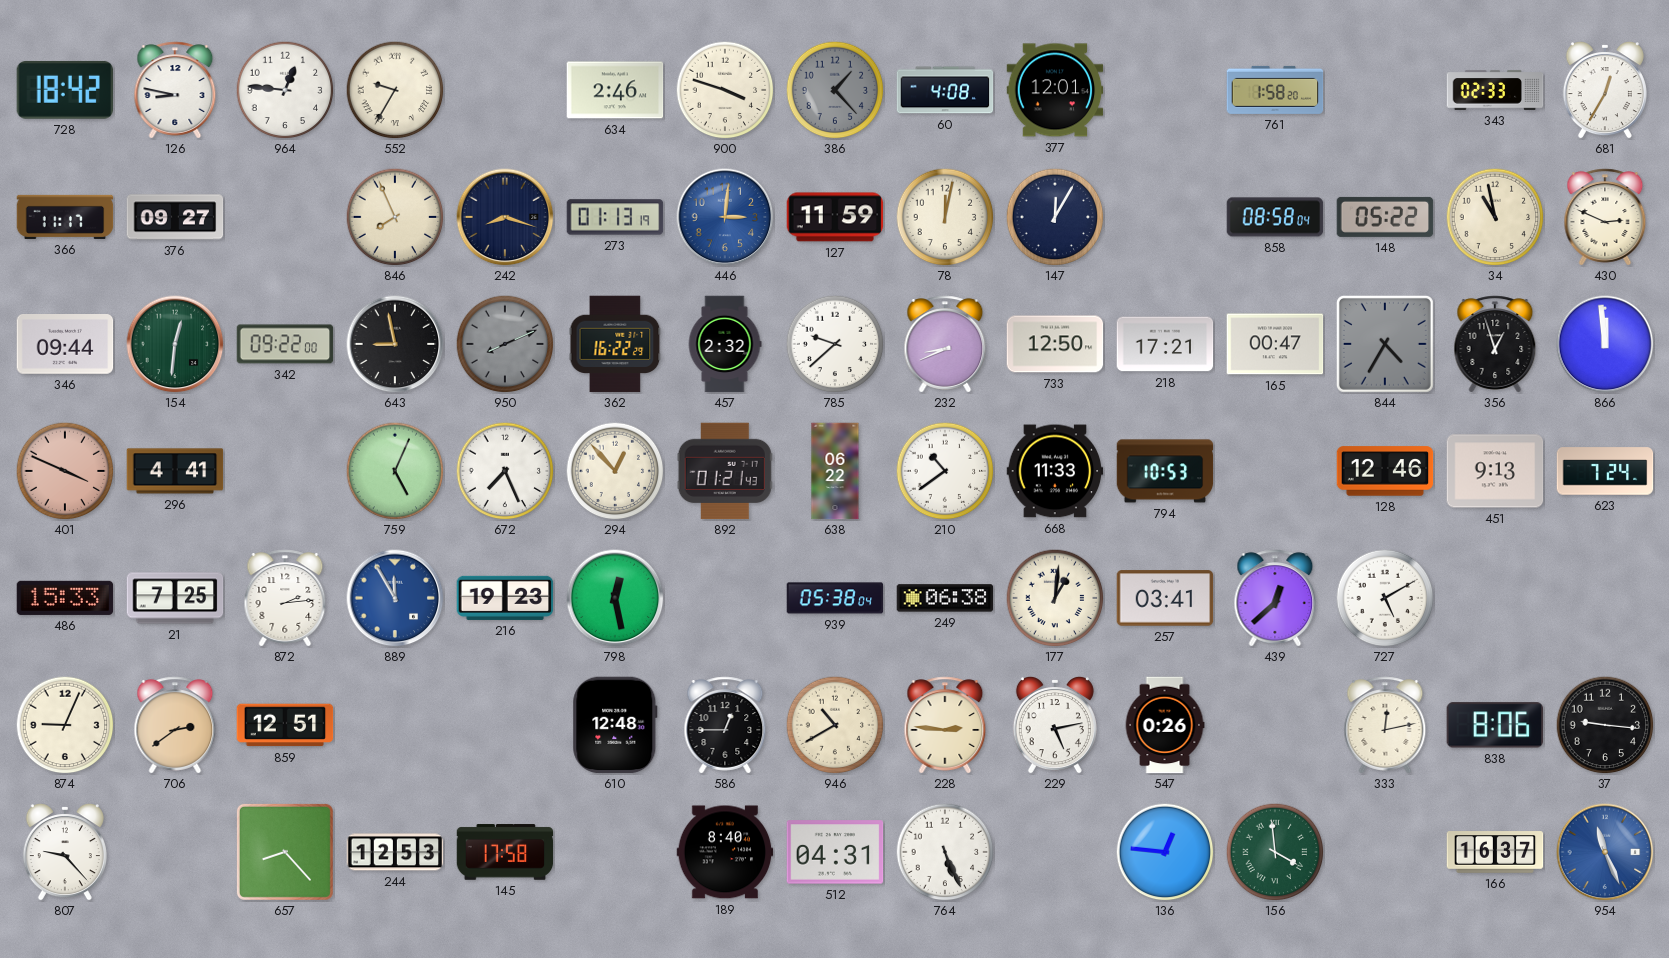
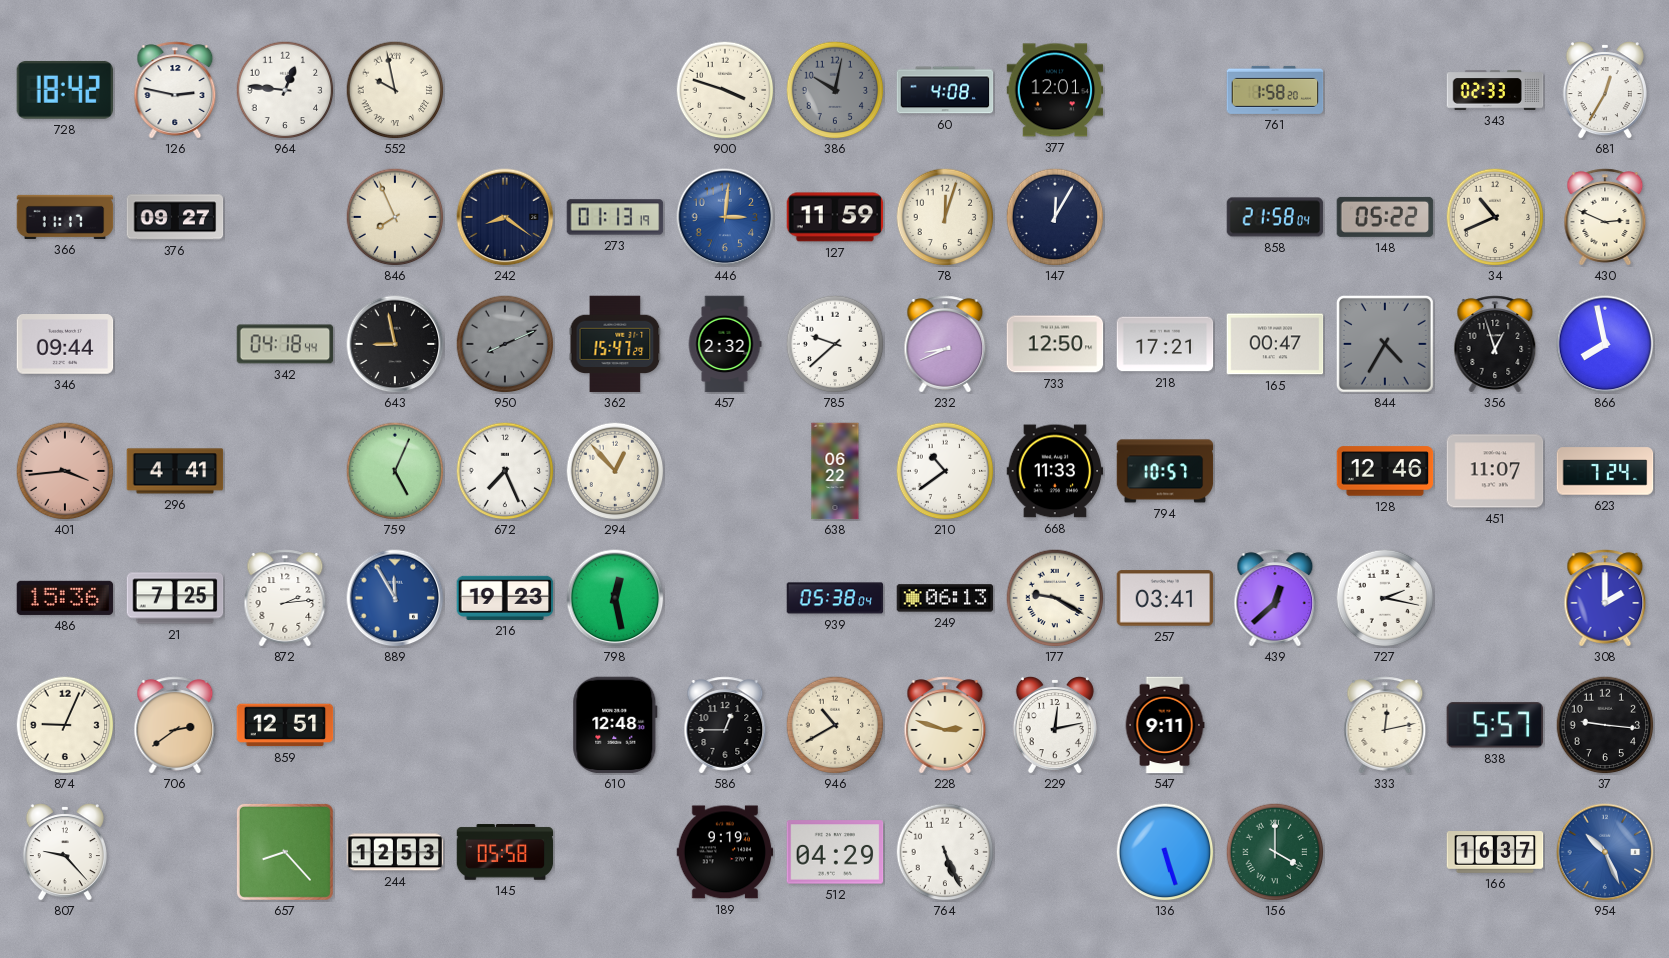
126: 8:47 -> 2:47
552: 9:35 -> 9:58
634: 2:46 -> none
386: 1:23 -> 10:02
242: 8:18 -> 8:21
78: 12:02 -> 12:03
858: 08:58 -> 21:58
34: 10:58 -> 10:41
154: 12:31 -> none
342: 09:22 -> 04:18
362: 16:22 -> 15:47
866: 11:59 -> 7:58
401: 3:49 -> 3:44
892: 01:21 -> none
794: 10:53 -> 10:57
451: 9:13 -> 11:07
486: 15:33 -> 15:36
249: 06:38 -> 06:13
177: 1:01 -> 9:20
727: 5:10 -> 2:17
308: none -> 2:00
228: 2:46 -> 2:48
229: 5:13 -> 12:13
547: 0:26 -> 9:11
838: 8:06 -> 5:57
145: 17:58 -> 05:58
189: 8:40 -> 9:19
512: 04:31 -> 04:29
136: 12:46 -> 5:27
156: 3:59 -> 4:00
954: 11:26 -> 10:26
